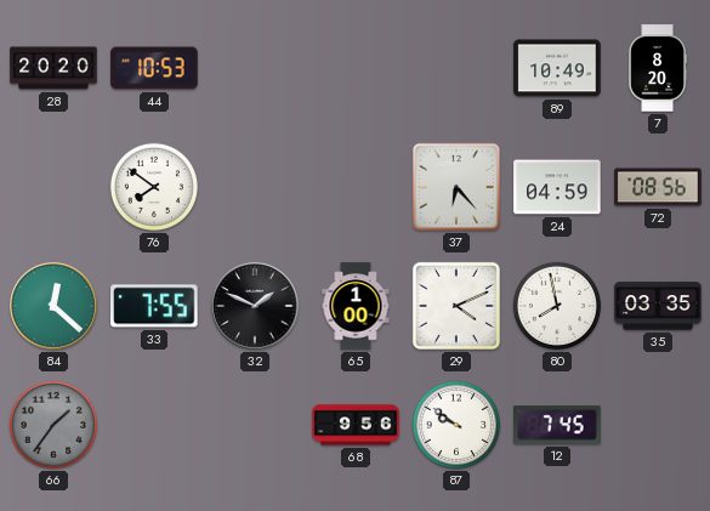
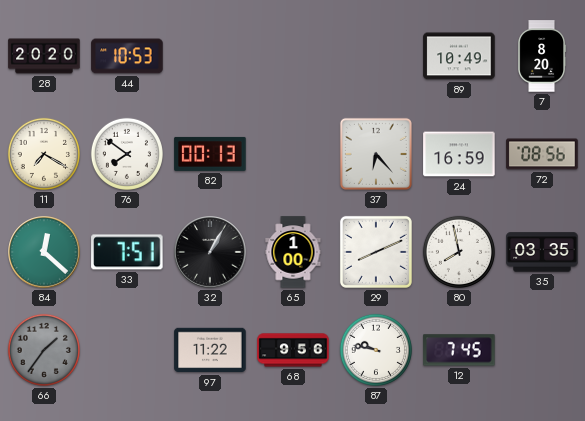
11: none -> 7:20
82: none -> 00:13
24: 04:59 -> 16:59
33: 7:55 -> 7:51
32: 1:49 -> 1:05
29: 4:11 -> 8:11
97: none -> 11:22
87: 9:51 -> 9:47
